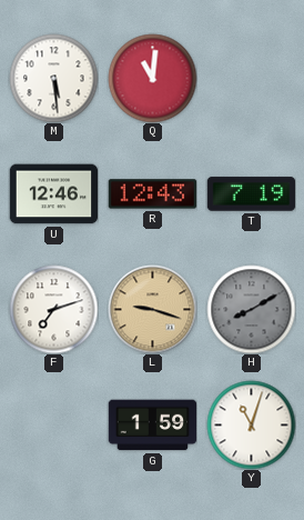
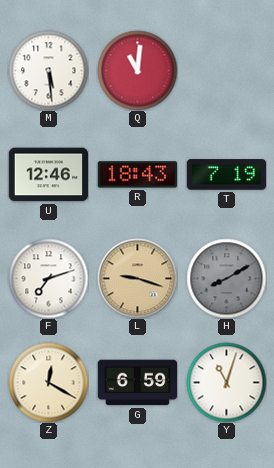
R: 12:43 -> 18:43
Z: none -> 12:20
G: 1:59 -> 6:59
